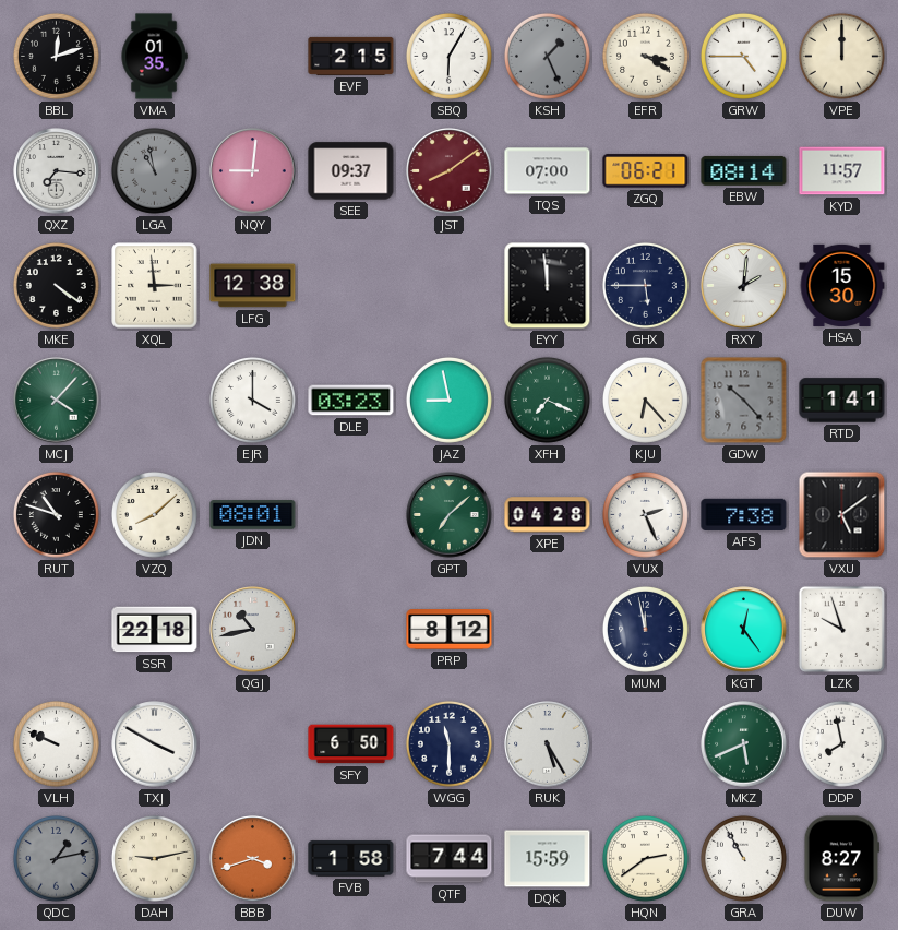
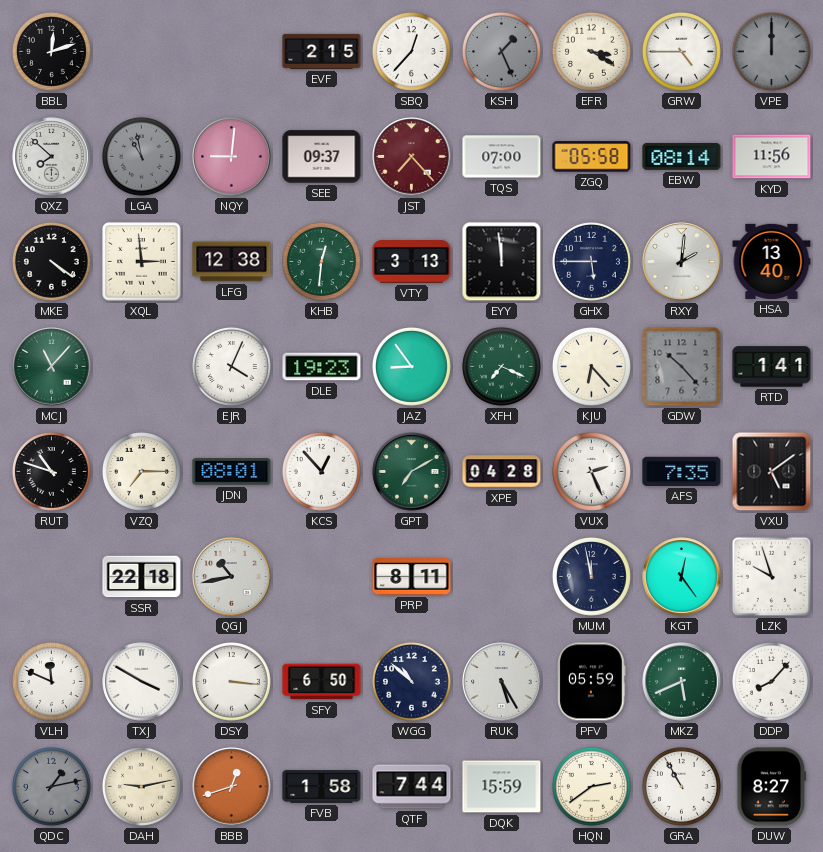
VMA: 01:35 -> none
SBQ: 6:05 -> 12:37
VPE dial: cream -> grey
QXZ: 7:16 -> 7:52
JST: 8:09 -> 7:23
ZGQ: 06:21 -> 05:58
KYD: 11:57 -> 11:56
KHB: none -> 12:31
VTY: none -> 3:13
HSA: 15:30 -> 13:40
MCJ: 4:07 -> 11:07
EJR: 4:00 -> 4:04
DLE: 03:23 -> 19:23
JAZ: 8:58 -> 8:54
VZQ: 8:08 -> 7:15
KCS: none -> 12:53
GPT: 7:08 -> 7:10
AFS: 7:38 -> 7:35
PRP: 8:12 -> 8:11
VLH: 9:49 -> 11:49
DSY: none -> 3:16
WGG: 11:30 -> 10:52
PFV: none -> 05:59
DDP: 7:58 -> 8:07
BBB: 3:42 -> 12:42
